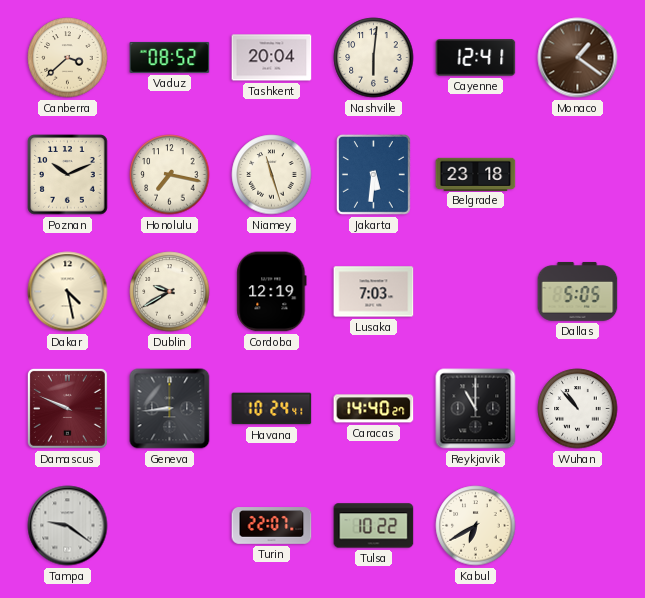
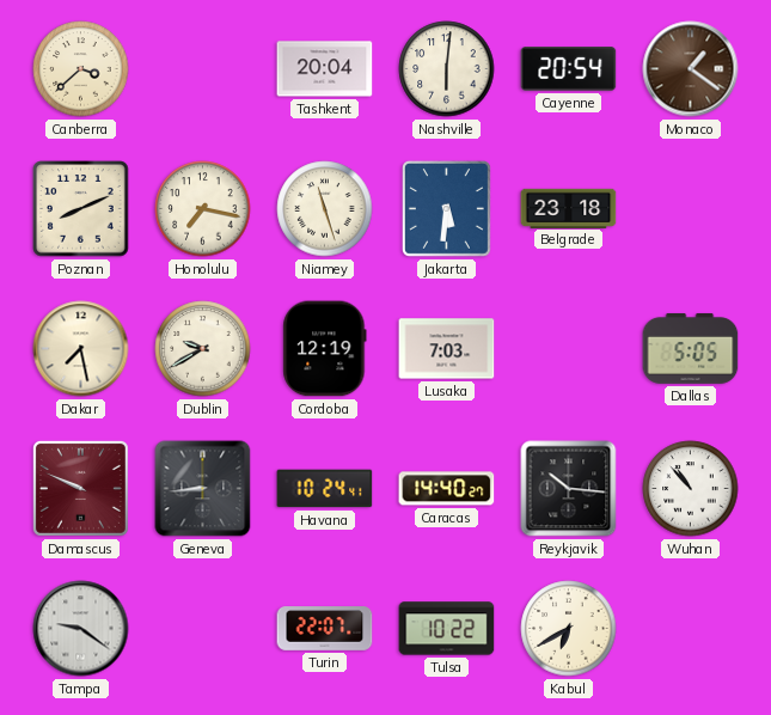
Vaduz: 08:52 -> none
Cayenne: 12:41 -> 20:54
Poznan: 10:11 -> 8:11
Dakar: 4:28 -> 7:28
Reykjavik: 11:00 -> 10:16
